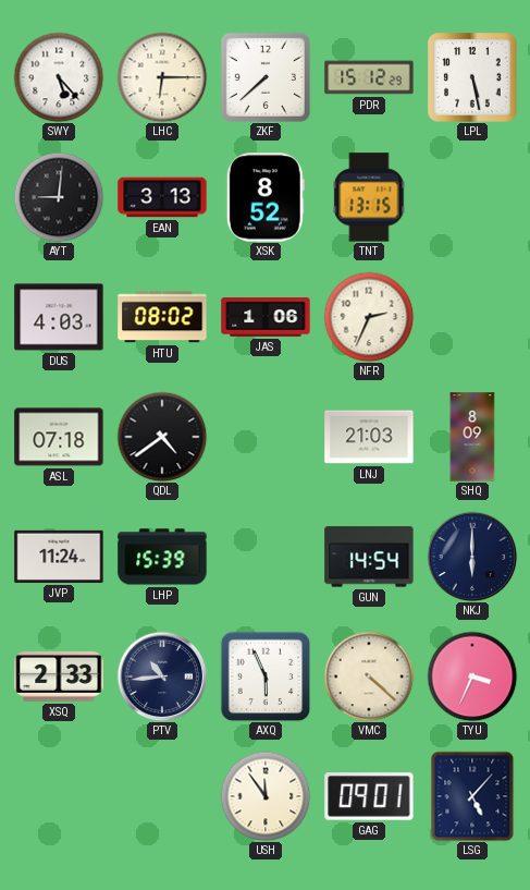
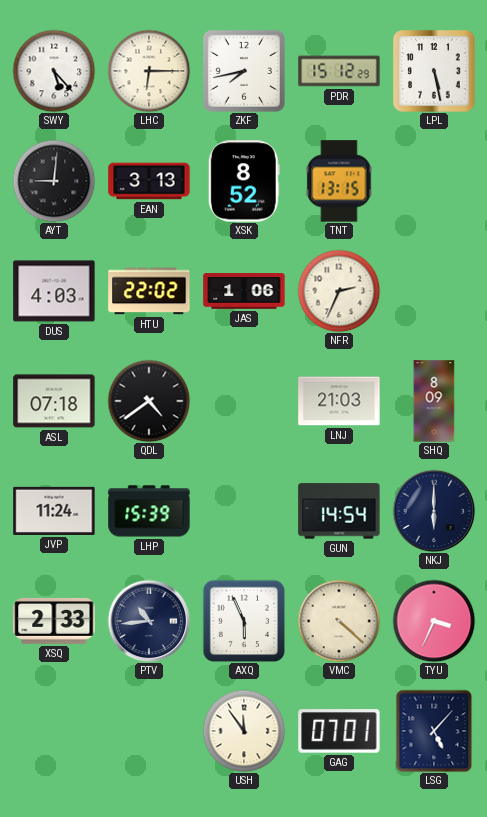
ZKF: 7:38 -> 7:43
HTU: 08:02 -> 22:02
GAG: 09:01 -> 07:01
